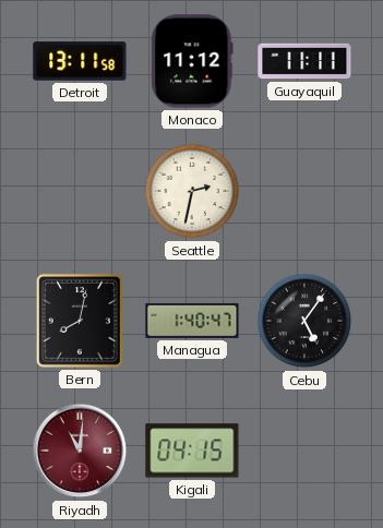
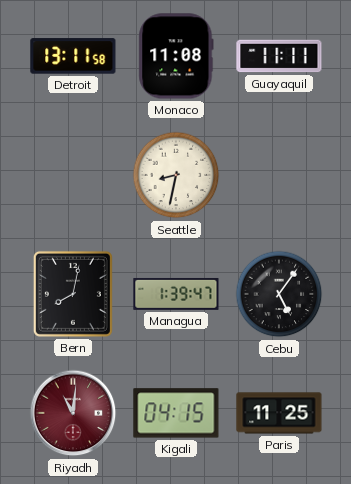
Monaco: 11:12 -> 11:08
Seattle: 2:32 -> 8:32
Managua: 1:40 -> 1:39
Paris: none -> 11:25
